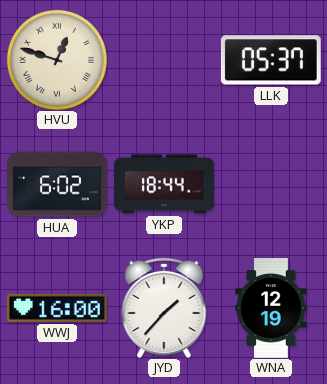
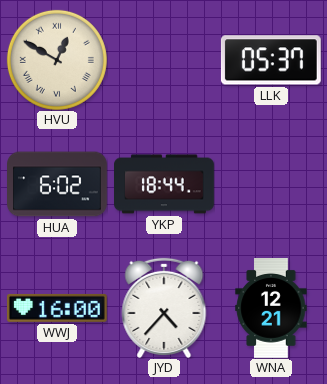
HVU: 12:48 -> 12:50
JYD: 1:37 -> 4:37
WNA: 12:19 -> 12:21
